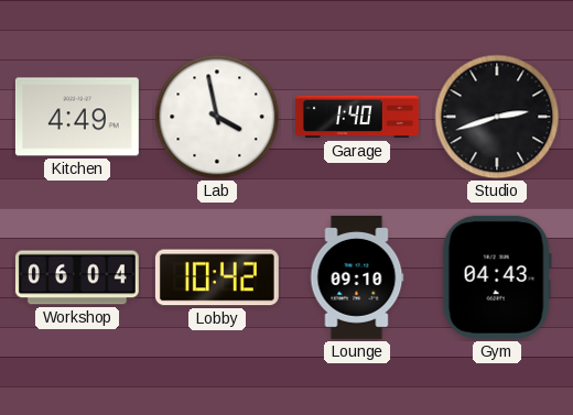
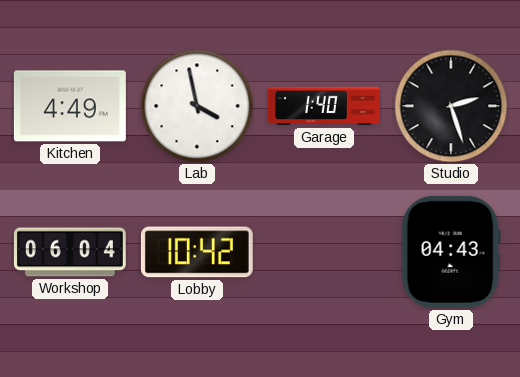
Studio: 2:42 -> 2:27
Lounge: 09:10 -> none
